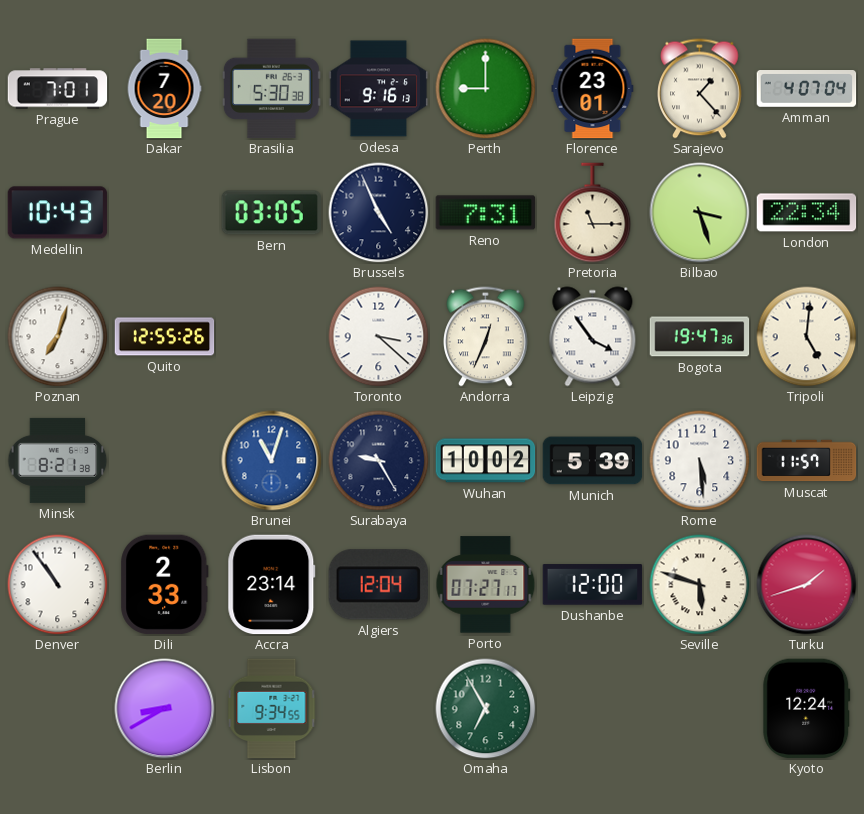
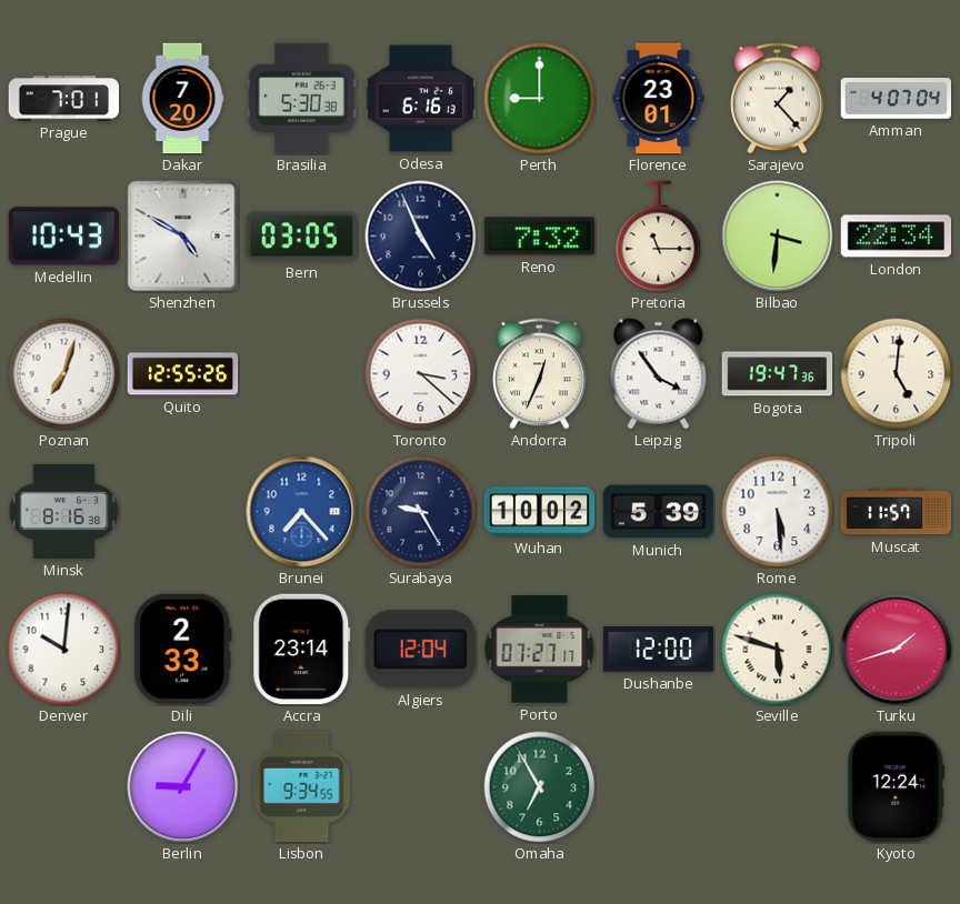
Odesa: 9:16 -> 6:16
Shenzhen: none -> 4:50
Reno: 7:31 -> 7:32
Bilbao: 3:27 -> 3:31
Minsk: 8:21 -> 8:16
Brunei: 11:03 -> 7:23
Denver: 10:54 -> 10:01
Berlin: 8:40 -> 9:05
